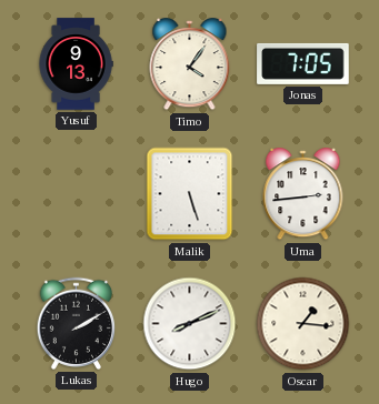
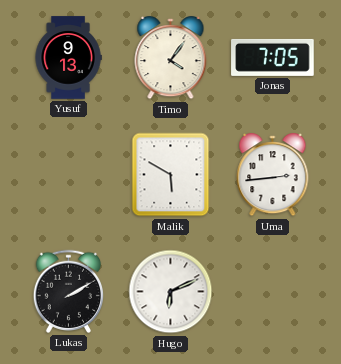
Malik: 5:27 -> 5:50
Hugo: 8:11 -> 6:11
Oscar: 1:16 -> none
